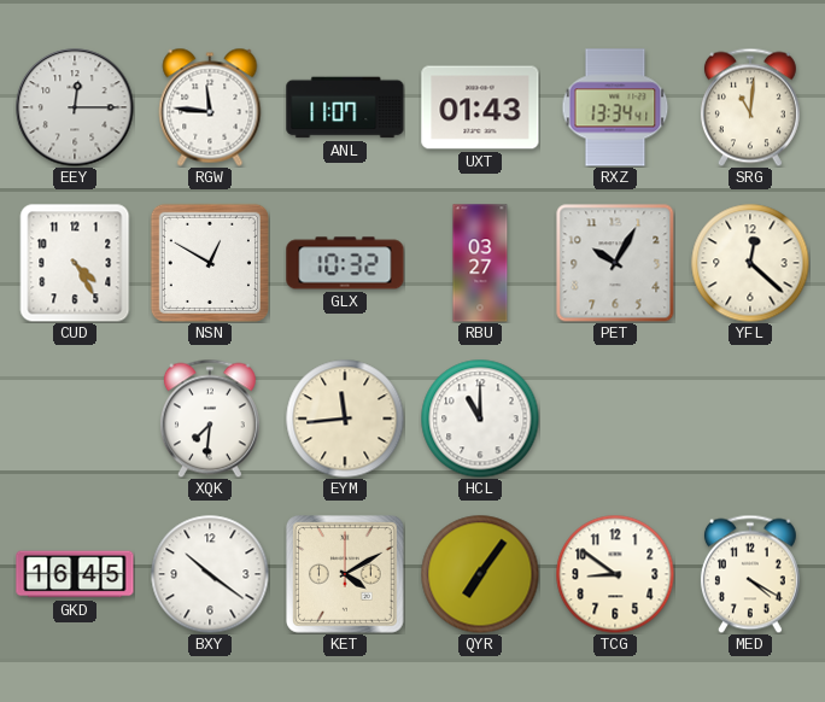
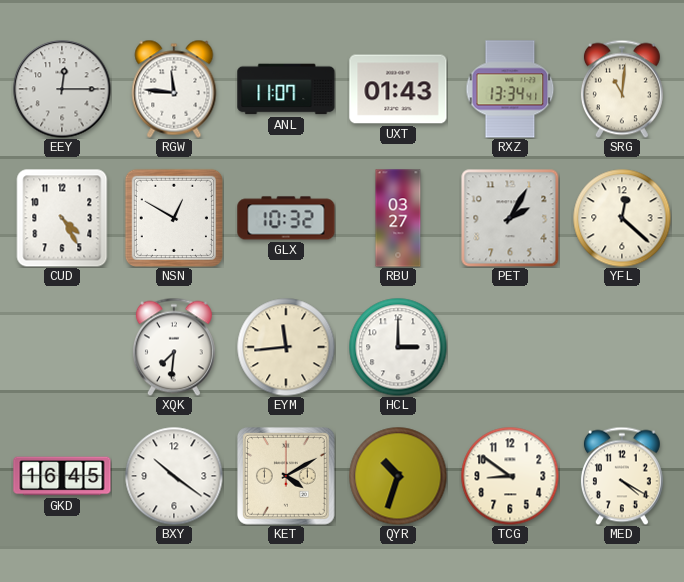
PET: 10:05 -> 2:05
HCL: 11:00 -> 3:00
QYR: 7:06 -> 10:33
